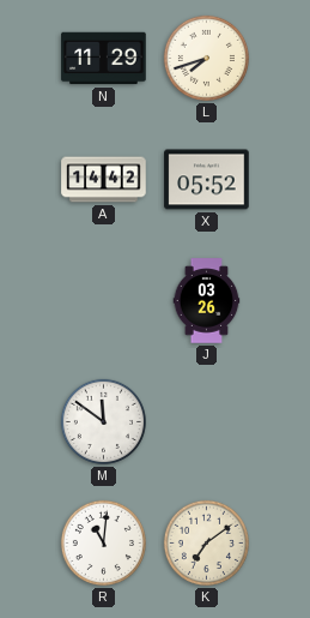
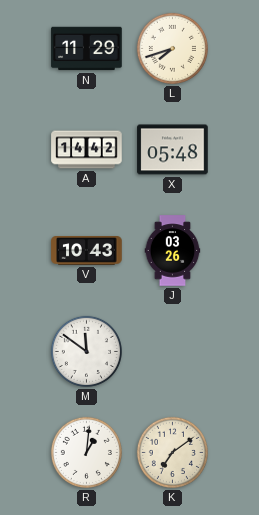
X: 05:52 -> 05:48
V: none -> 10:43
R: 11:01 -> 1:01
